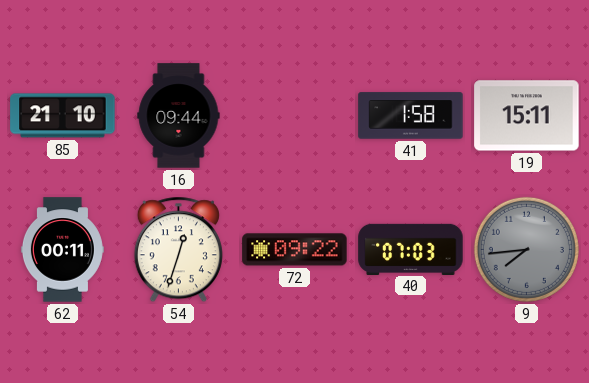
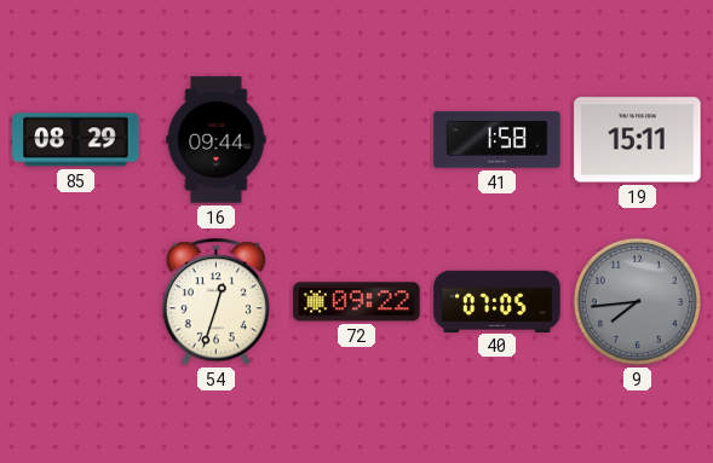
85: 21:10 -> 08:29
62: 00:11 -> none
40: 07:03 -> 07:05
